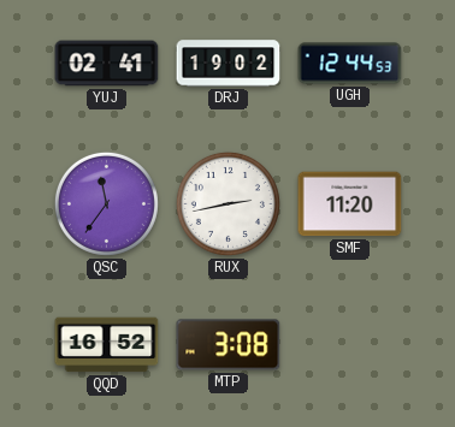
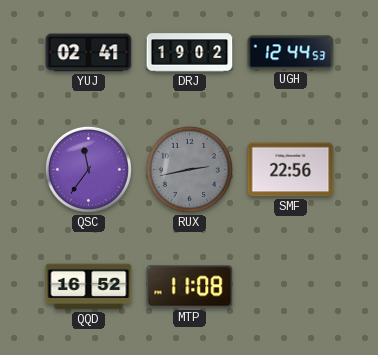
RUX dial: white -> grey
SMF: 11:20 -> 22:56
MTP: 3:08 -> 11:08
